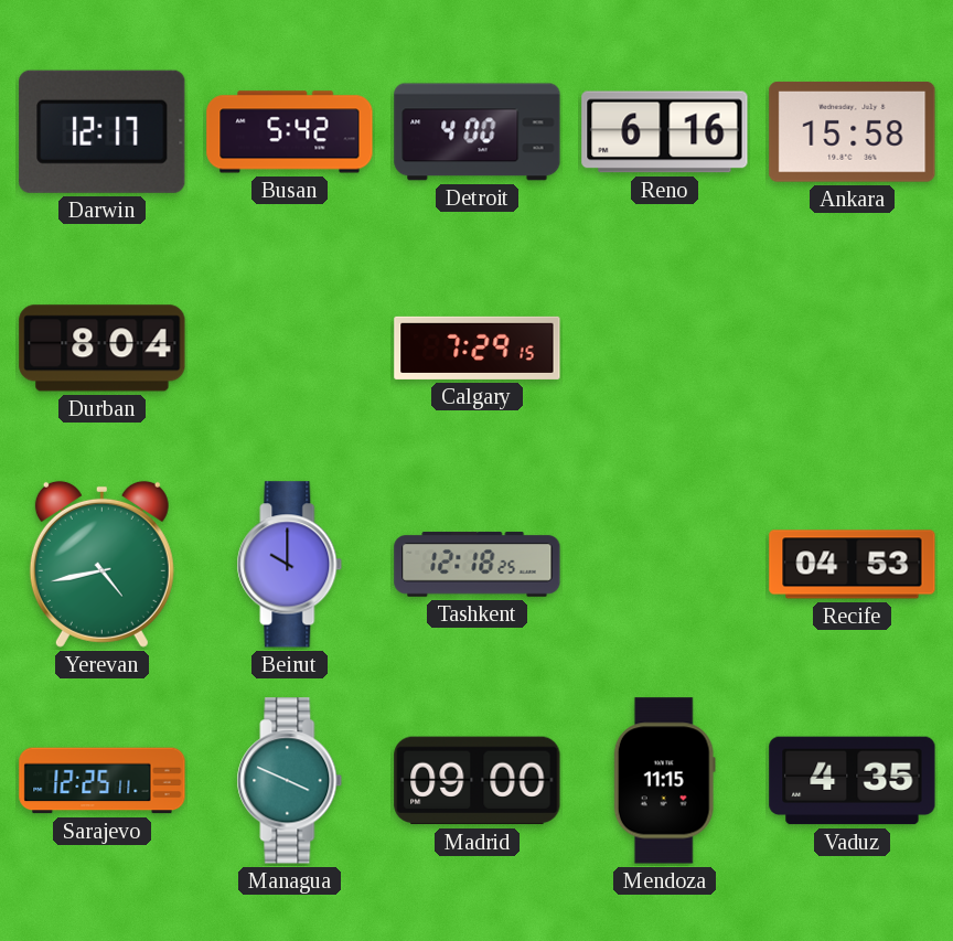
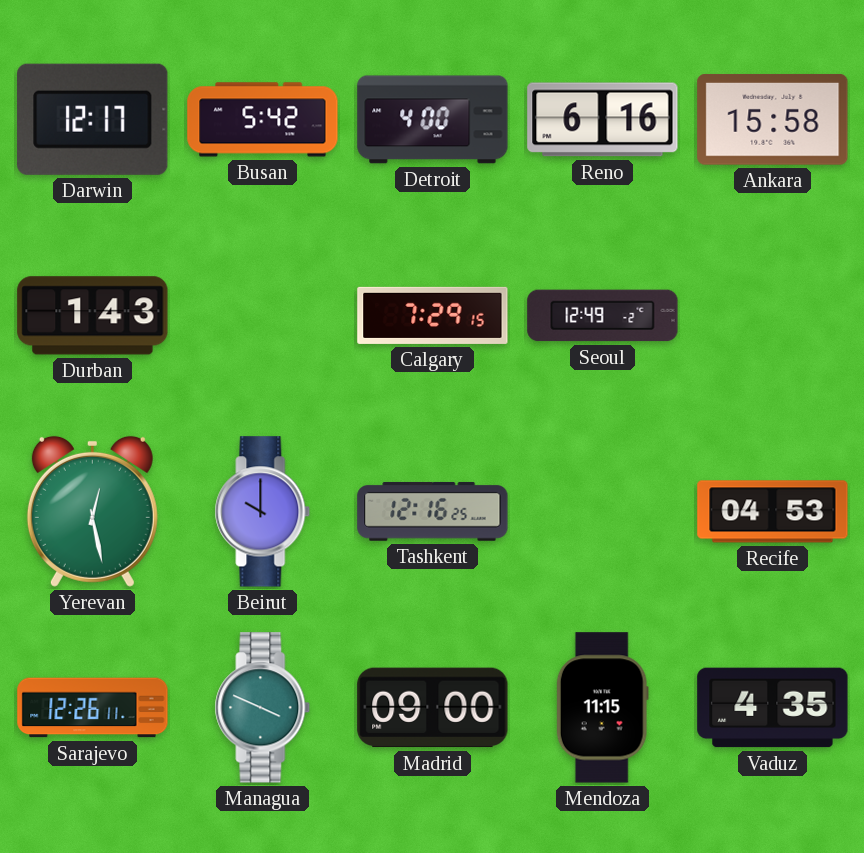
Durban: 8:04 -> 1:43
Seoul: none -> 12:49
Yerevan: 4:43 -> 12:28
Tashkent: 12:18 -> 12:16
Sarajevo: 12:25 -> 12:26
